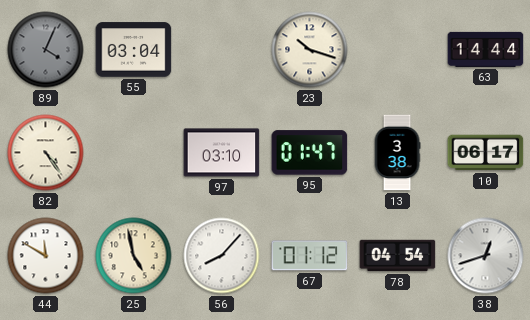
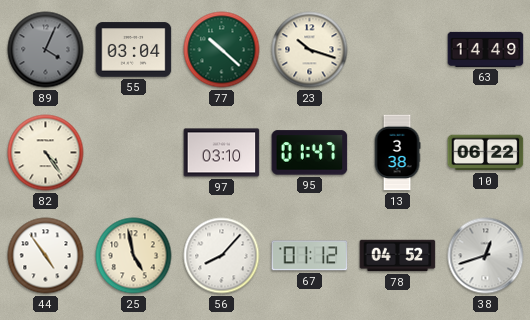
77: none -> 10:22
63: 14:44 -> 14:49
10: 06:17 -> 06:22
44: 11:50 -> 4:54
78: 04:54 -> 04:52
